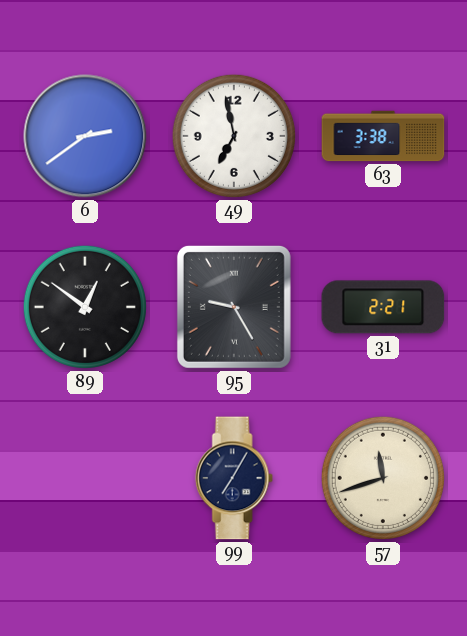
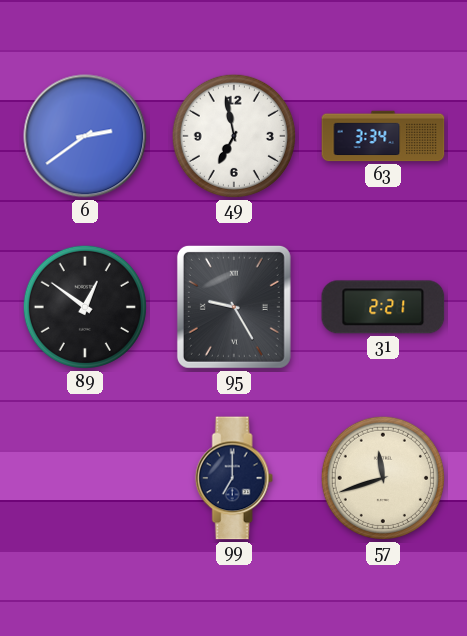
63: 3:38 -> 3:34
99: 7:05 -> 7:00
